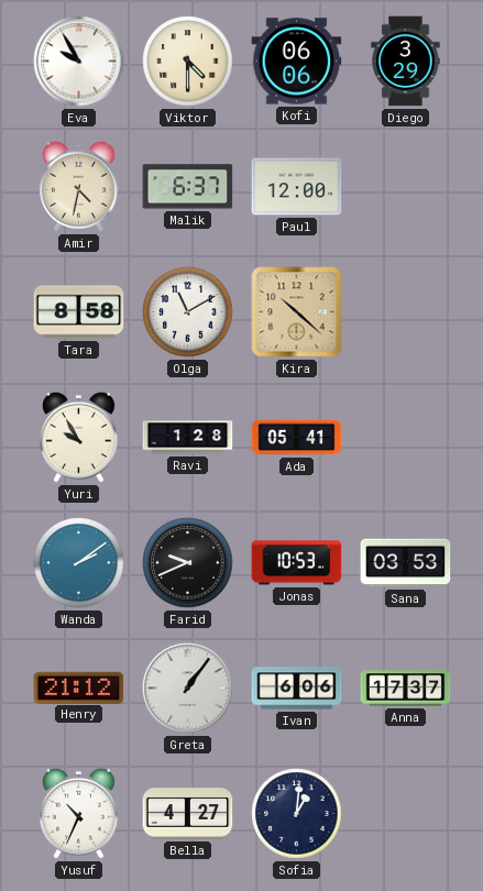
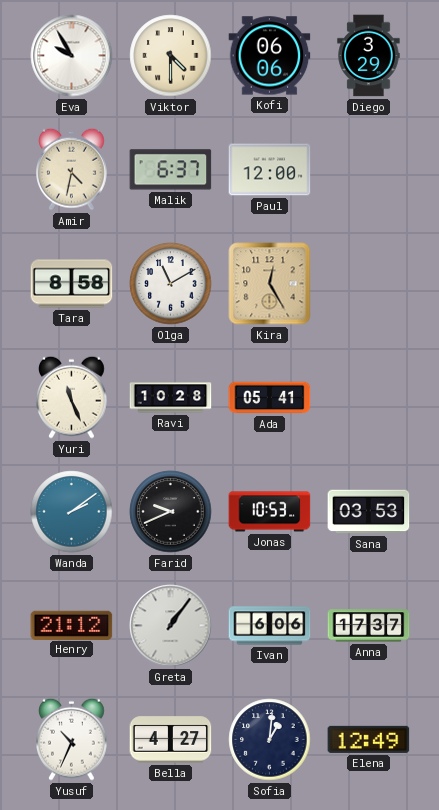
Kira: 10:22 -> 12:25
Yuri: 9:55 -> 11:26
Ravi: 1:28 -> 10:28
Elena: none -> 12:49
